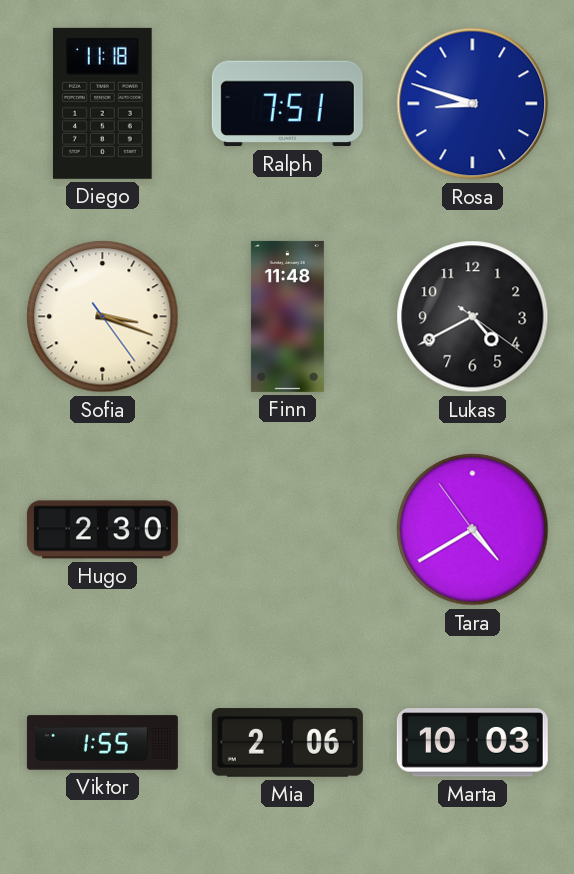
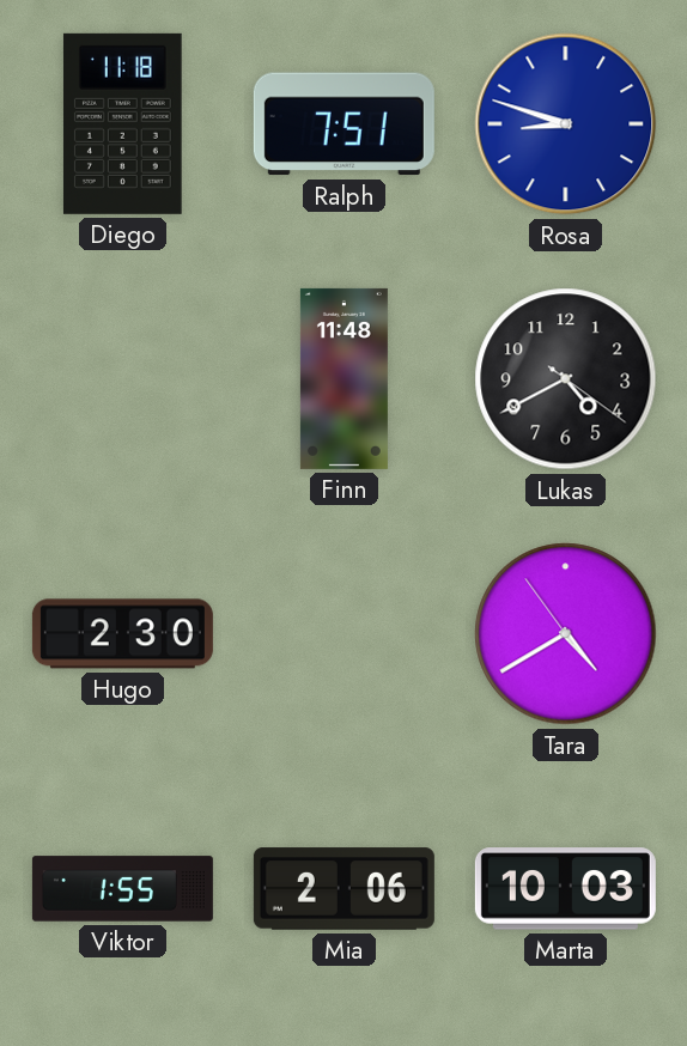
Sofia: 3:18 -> none
